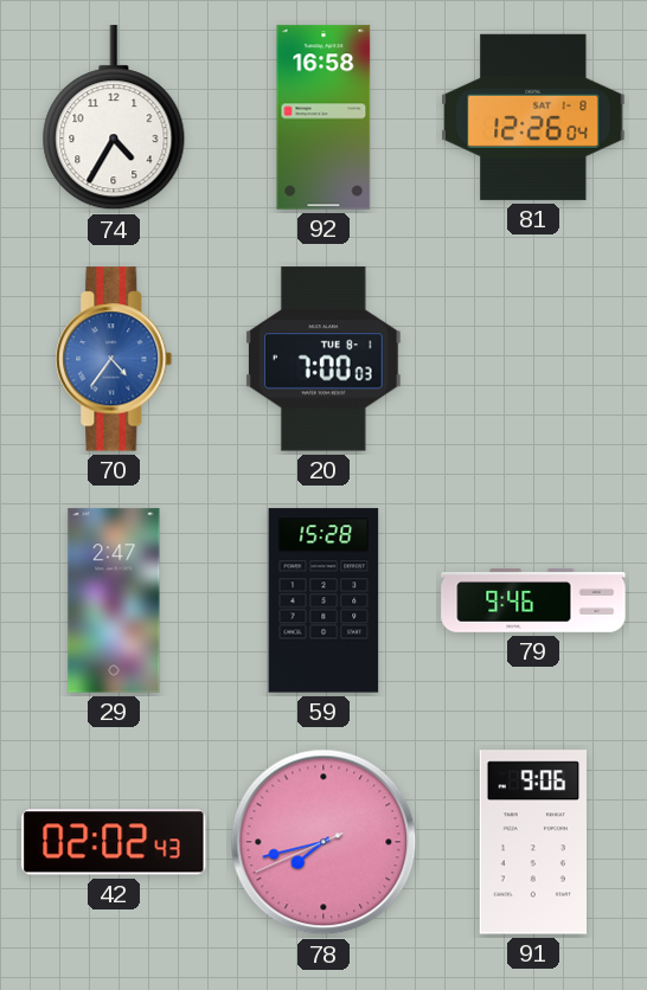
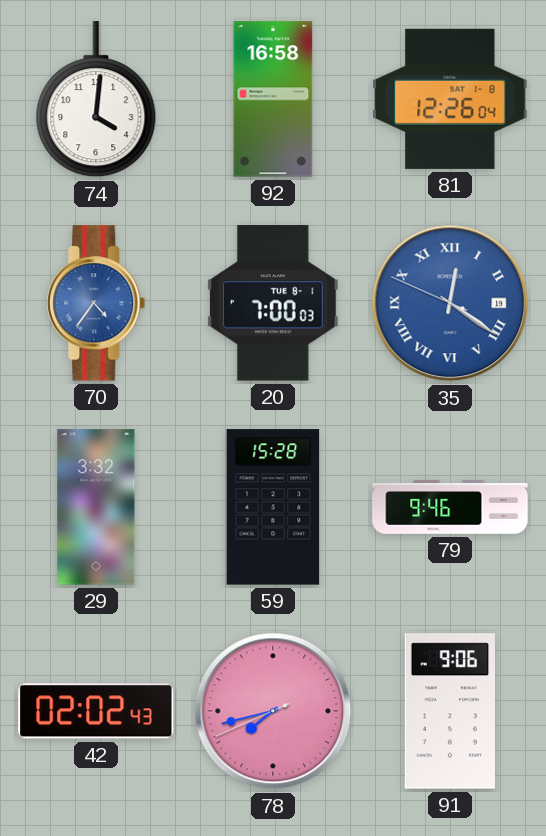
74: 4:35 -> 4:01
35: none -> 12:20
29: 2:47 -> 3:32
